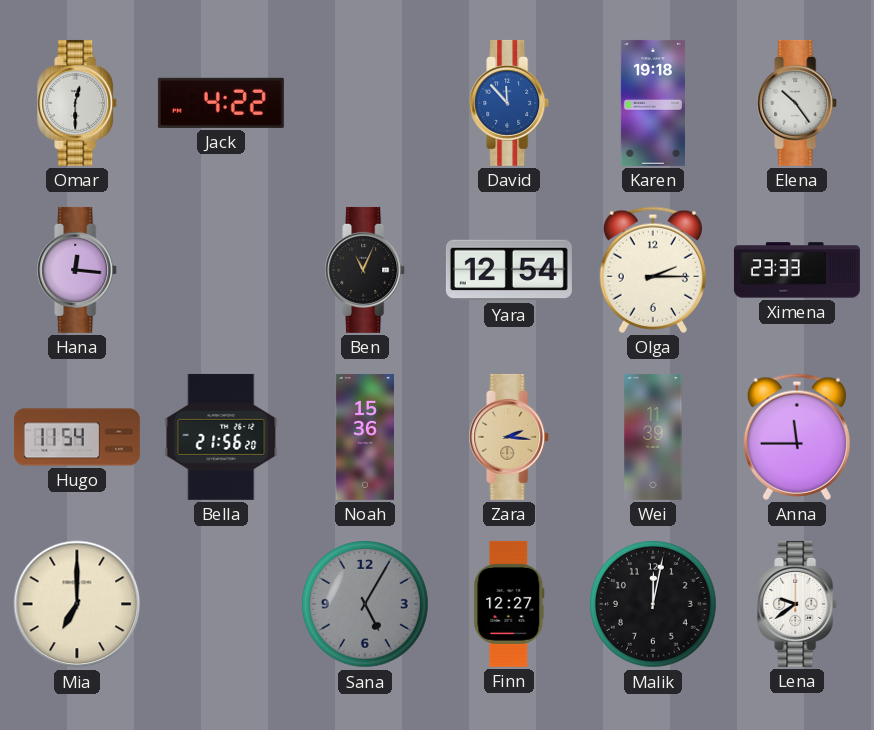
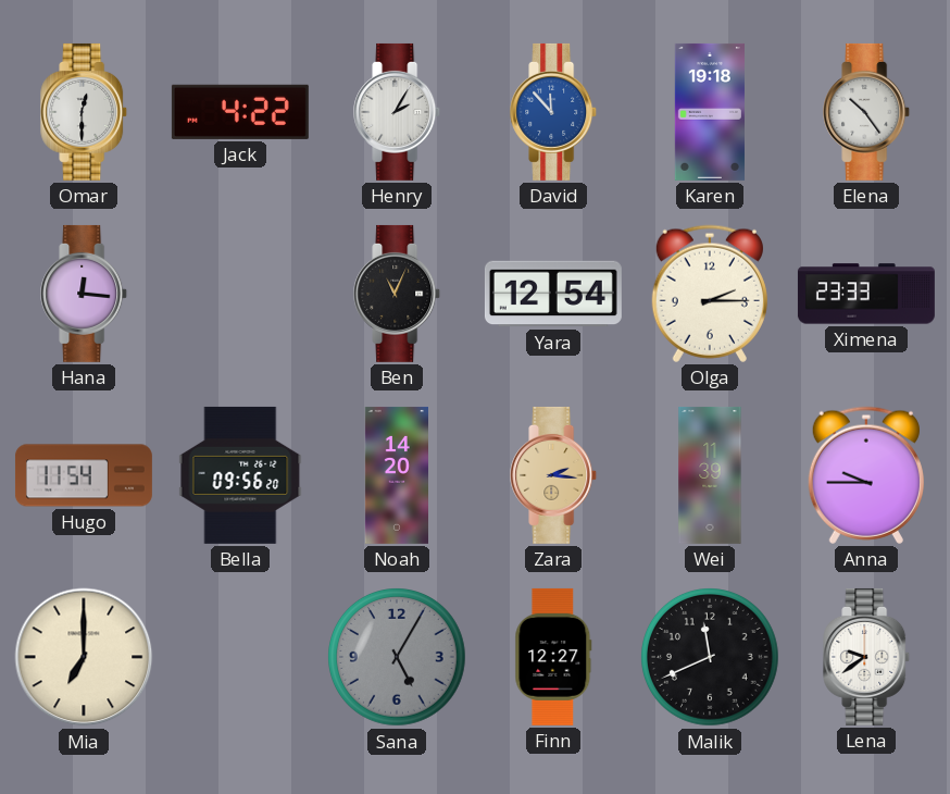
Henry: none -> 2:05
Bella: 21:56 -> 09:56
Noah: 15:36 -> 14:20
Anna: 11:45 -> 9:45
Malik: 12:02 -> 11:41
